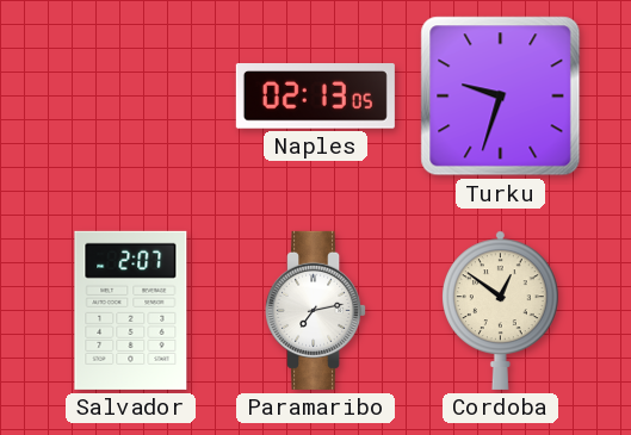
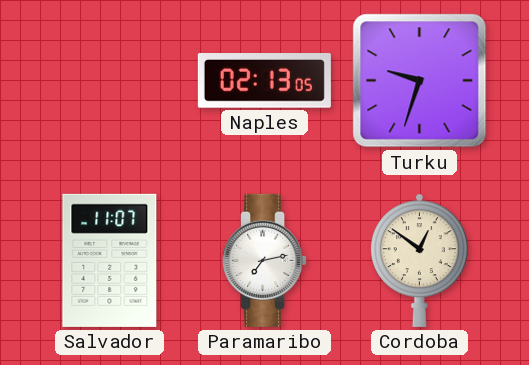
Salvador: 2:07 -> 11:07
